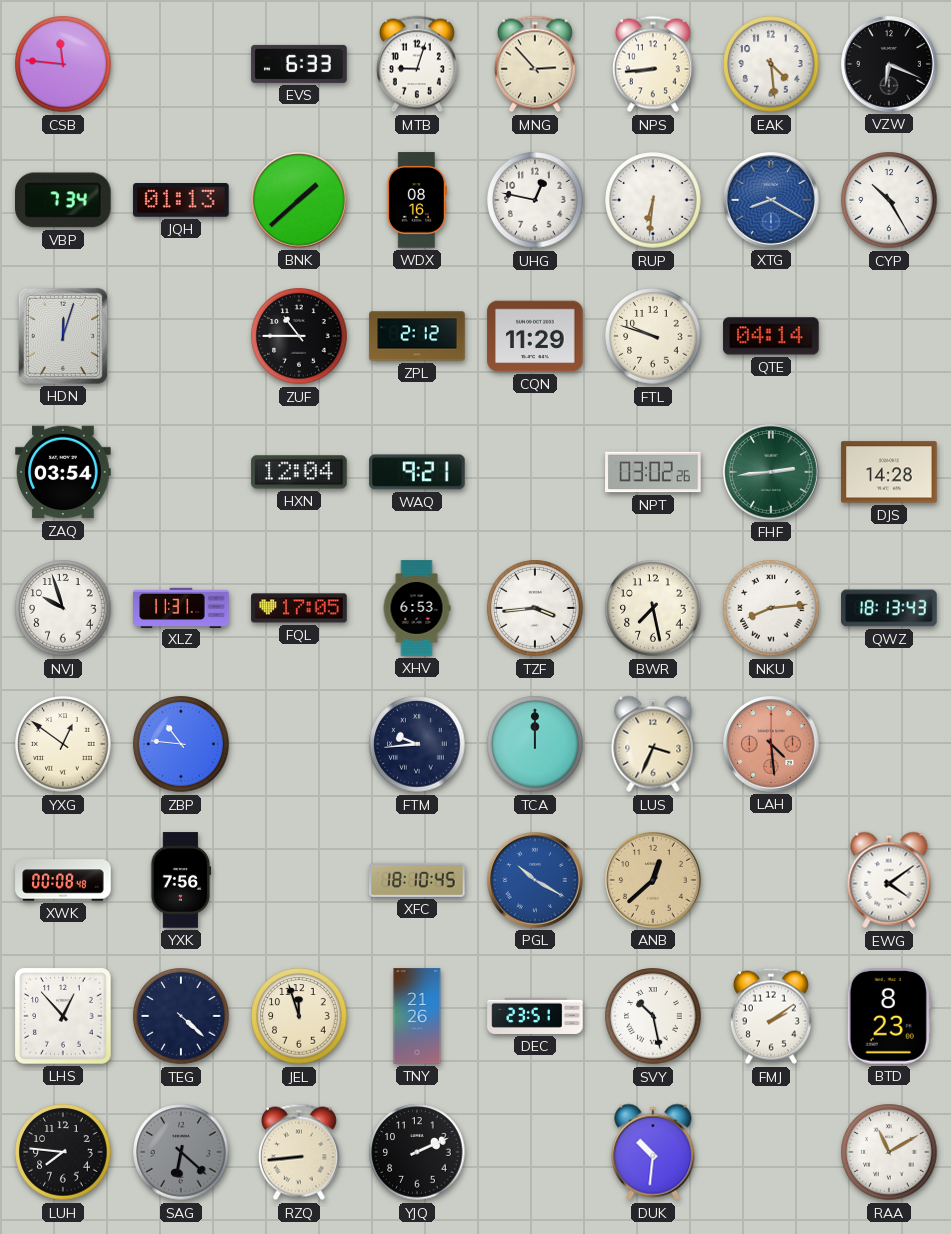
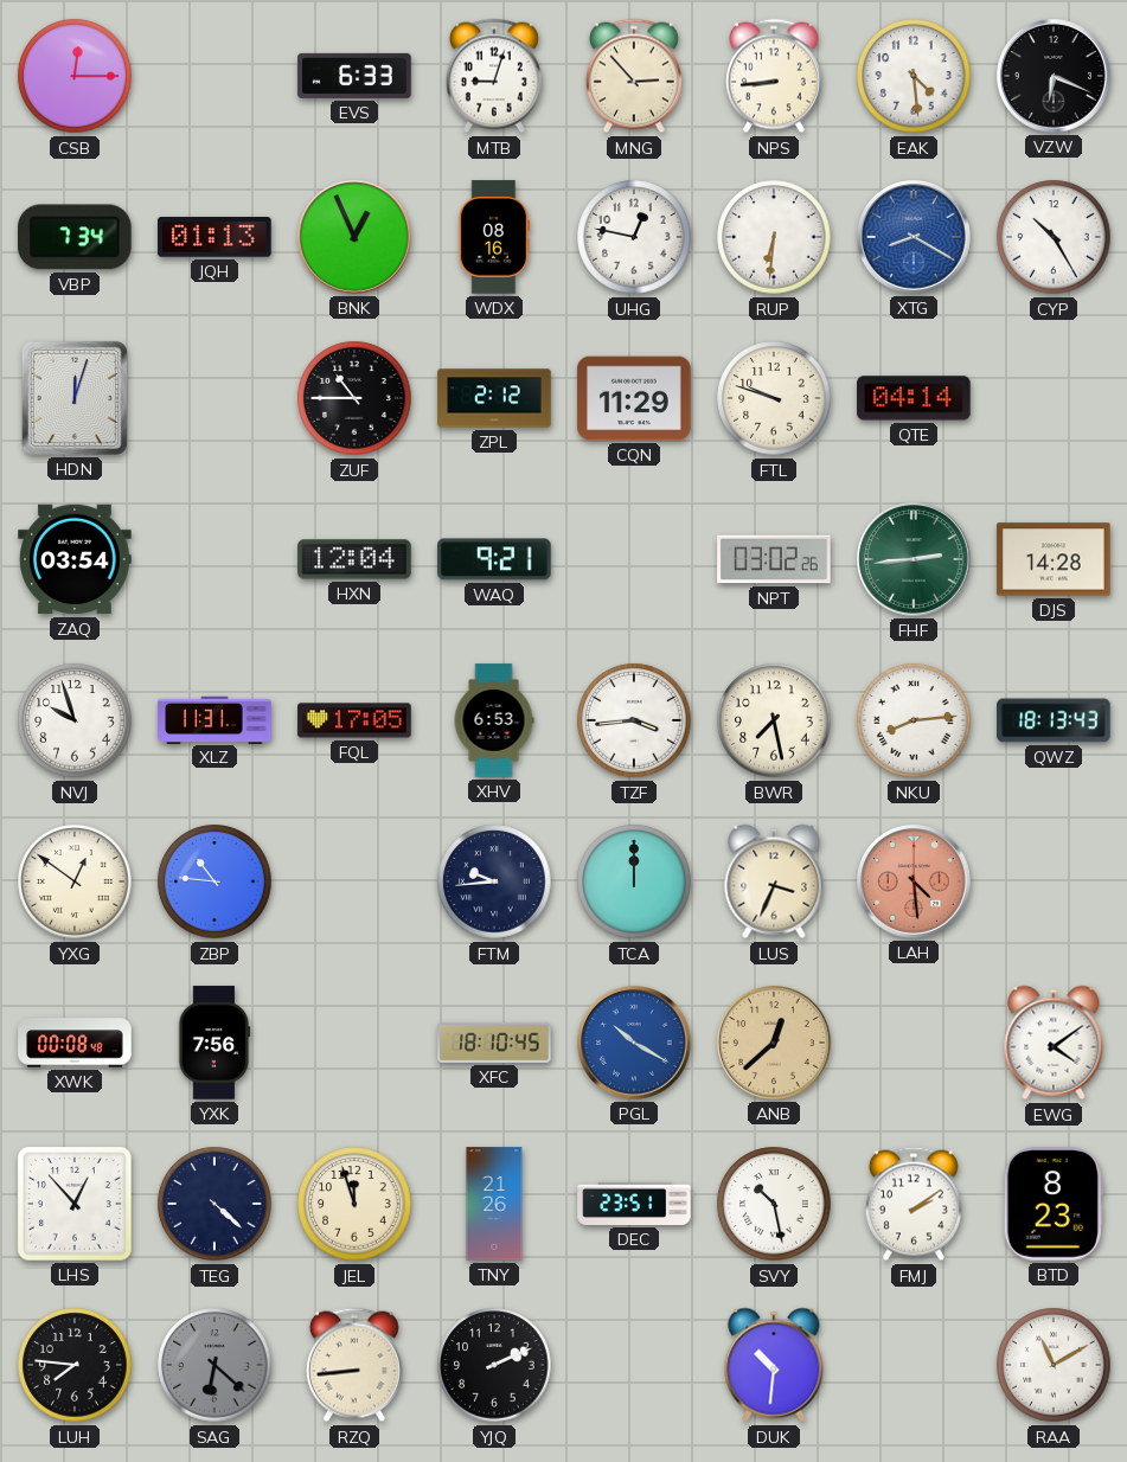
CSB: 11:46 -> 12:15
BNK: 1:38 -> 12:56
